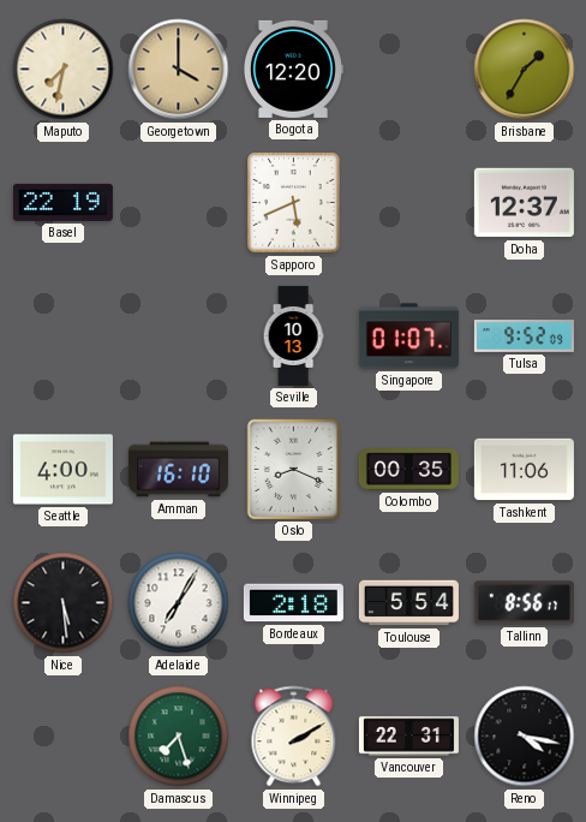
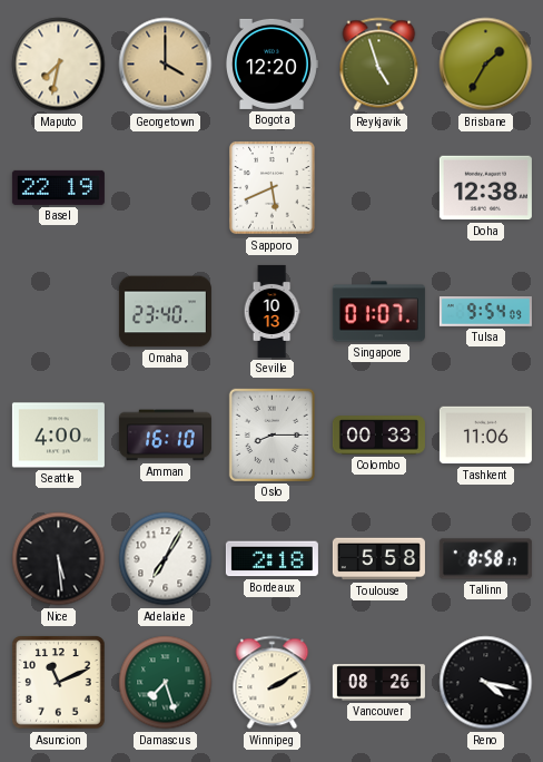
Reykjavik: none -> 4:57
Doha: 12:37 -> 12:38
Omaha: none -> 23:40
Tulsa: 9:52 -> 9:54
Oslo: 8:19 -> 8:15
Colombo: 00:35 -> 00:33
Toulouse: 5:54 -> 5:58
Tallinn: 8:56 -> 8:58
Asuncion: none -> 11:11
Vancouver: 22:31 -> 08:26
